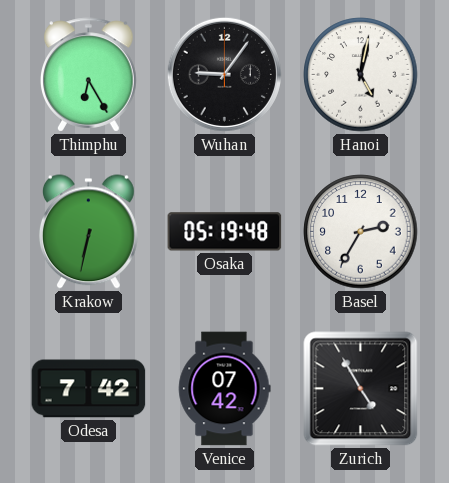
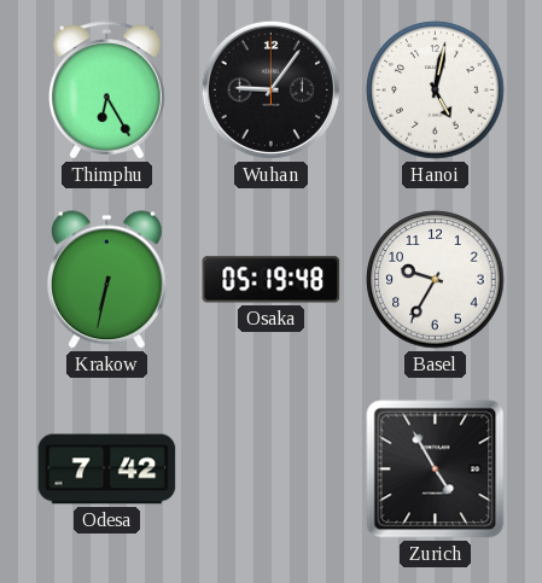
Basel: 2:35 -> 9:35
Venice: 07:42 -> none
